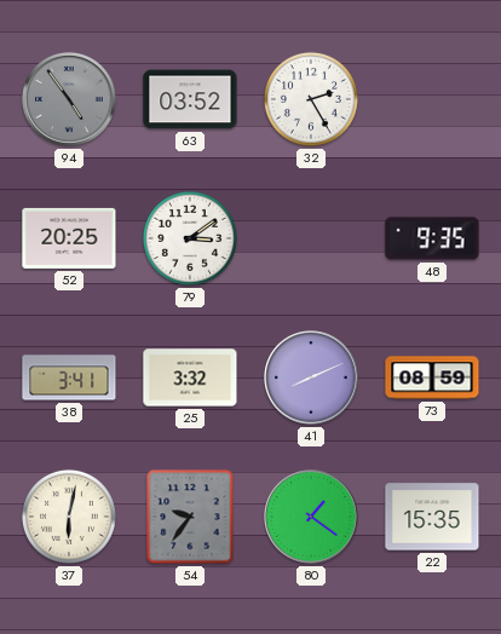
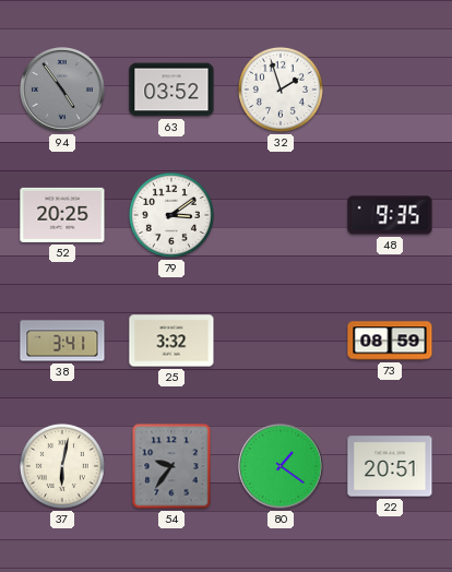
32: 2:25 -> 1:57
41: 8:11 -> none
22: 15:35 -> 20:51
